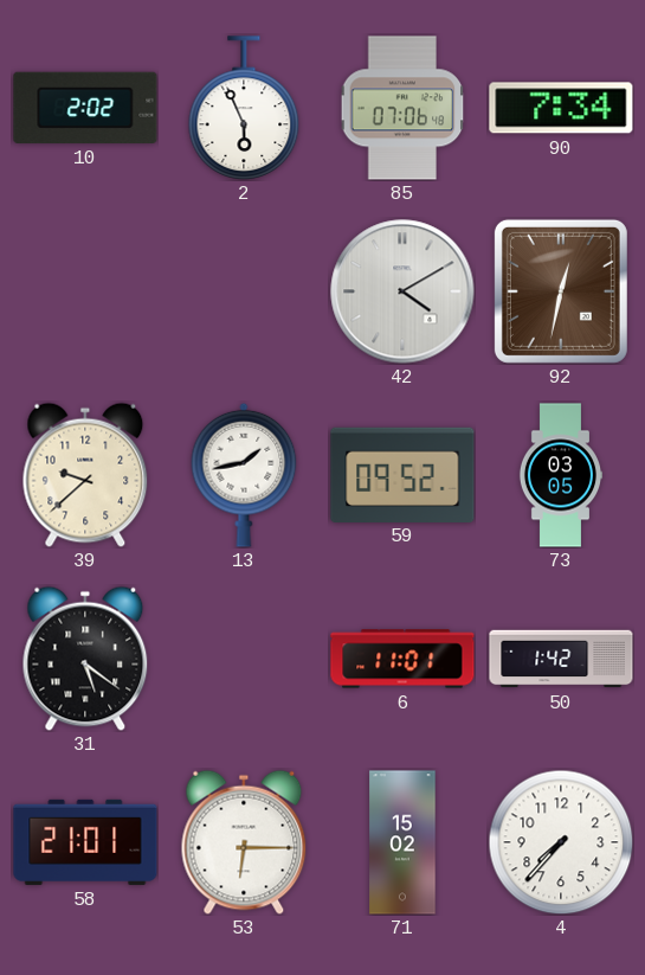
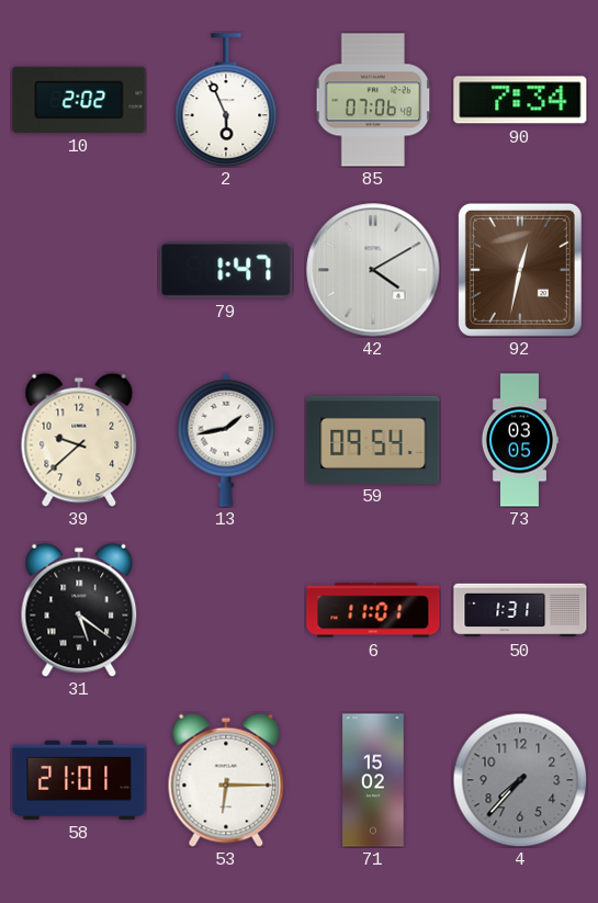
79: none -> 1:47
59: 09:52 -> 09:54
50: 1:42 -> 1:31
4 dial: white -> grey
